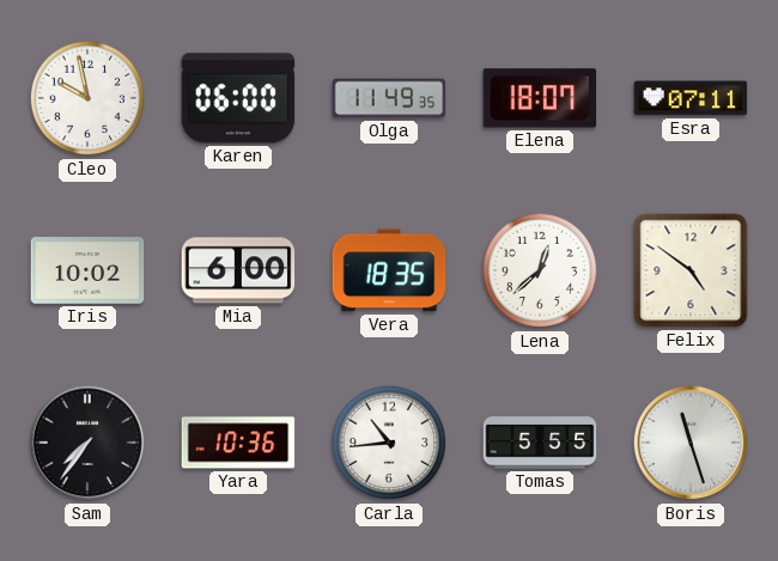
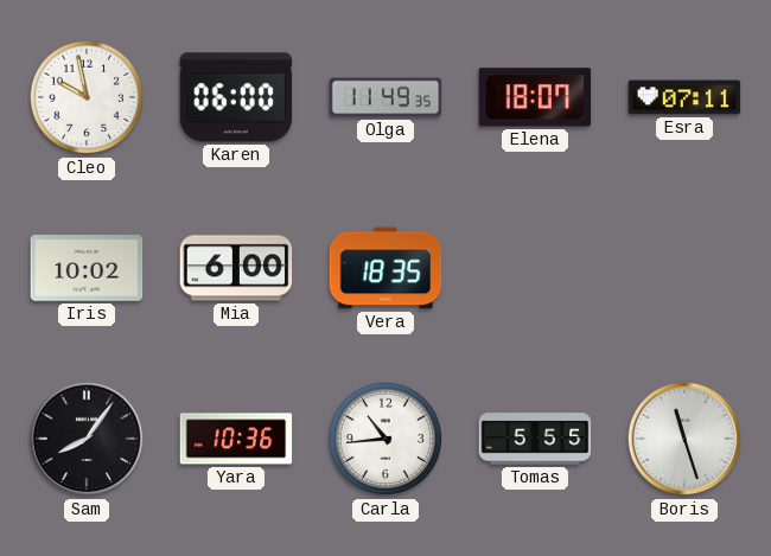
Lena: 12:38 -> none
Felix: 4:51 -> none
Sam: 7:36 -> 8:06
